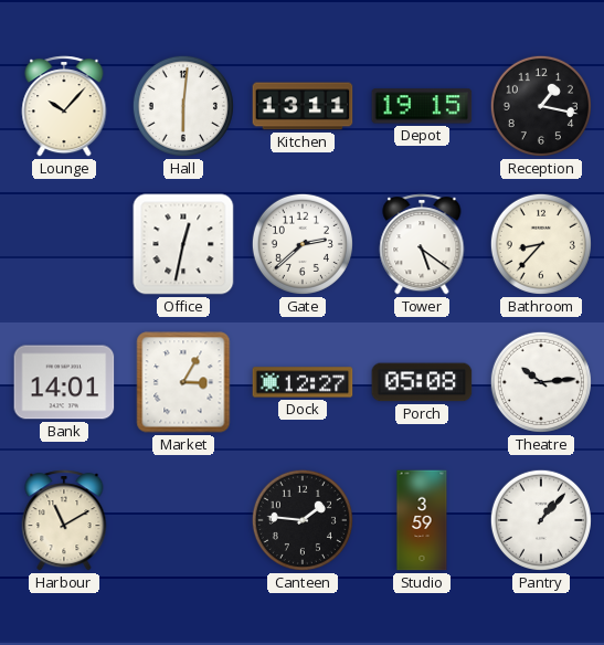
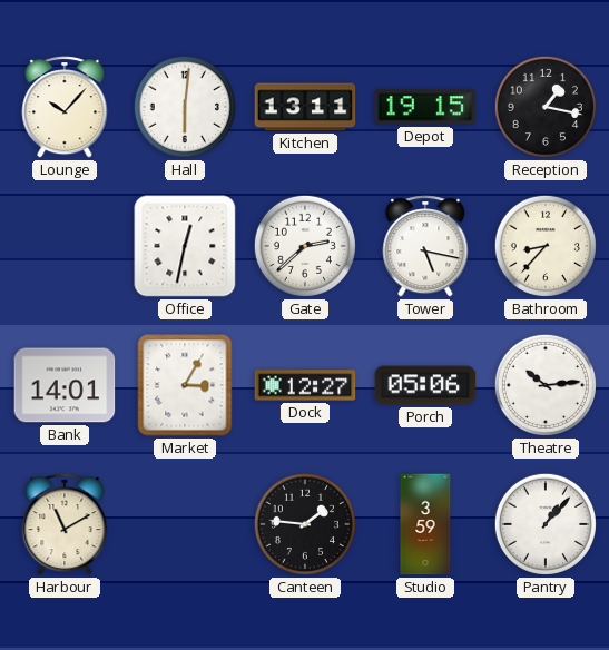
Tower: 5:21 -> 5:17
Porch: 05:08 -> 05:06
